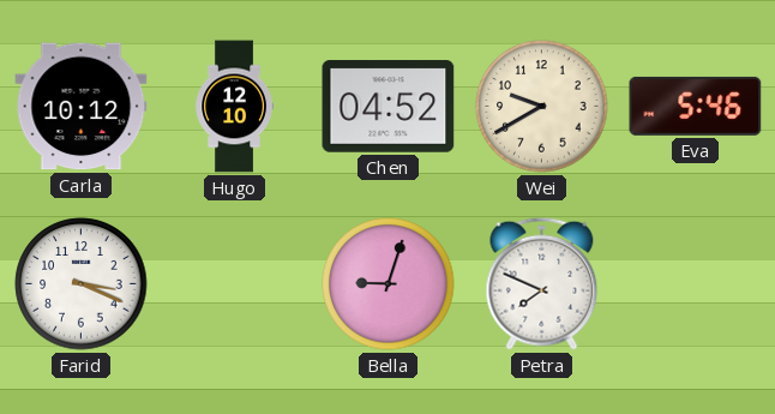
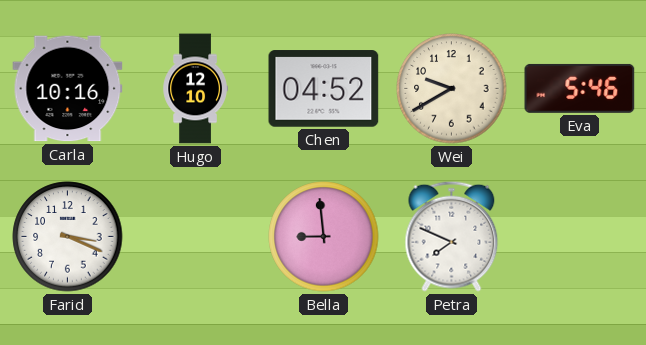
Carla: 10:12 -> 10:16
Bella: 9:03 -> 8:59
